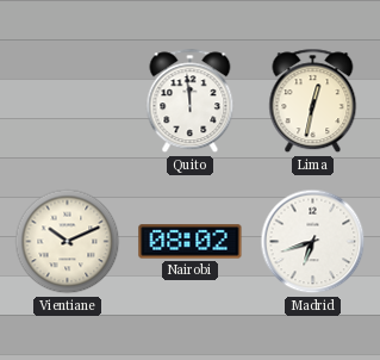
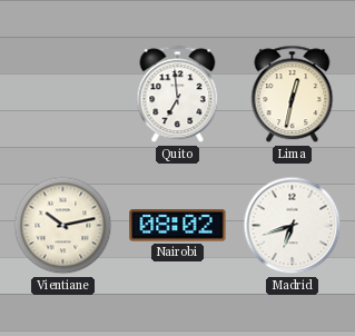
Quito: 11:59 -> 6:59
Vientiane: 10:11 -> 10:13
